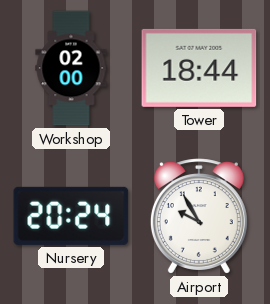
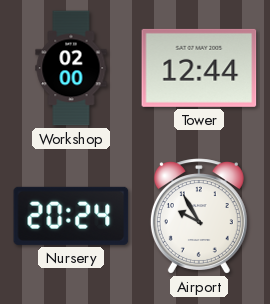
Tower: 18:44 -> 12:44
